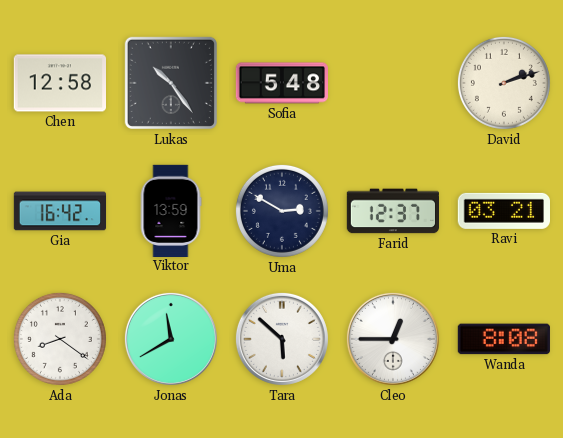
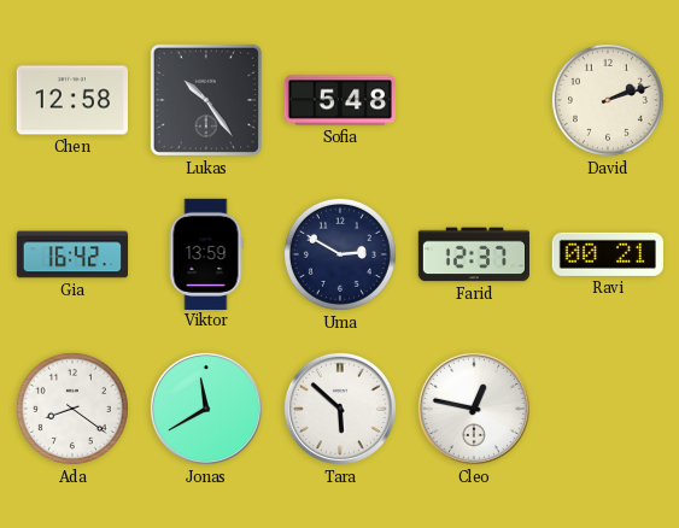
Ravi: 03:21 -> 00:21
Cleo: 12:45 -> 12:47
Wanda: 8:08 -> none
